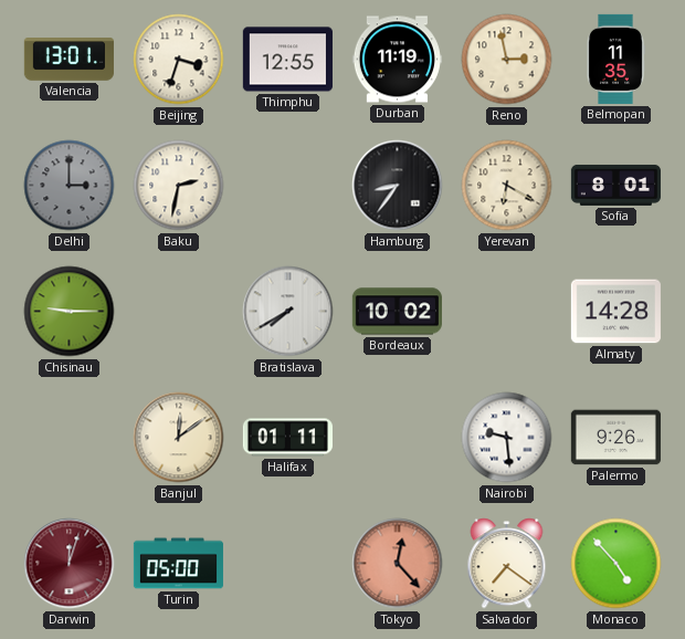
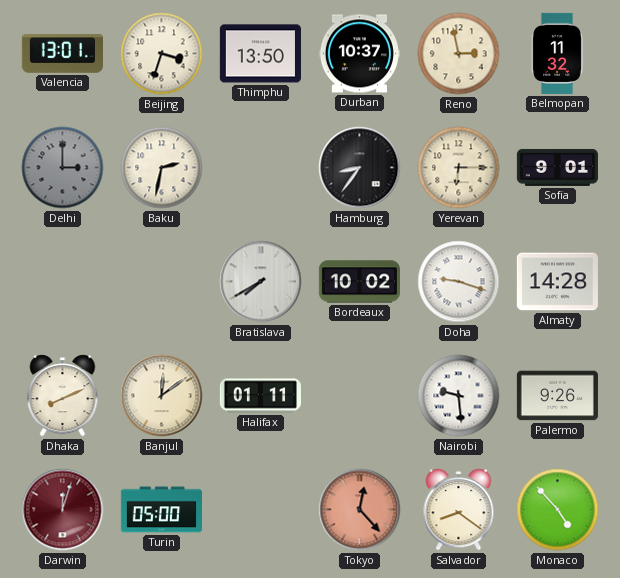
Thimphu: 12:55 -> 13:50
Durban: 11:19 -> 10:37
Belmopan: 11:35 -> 11:32
Yerevan: 6:20 -> 6:15
Sofia: 8:01 -> 9:01
Chisinau: 9:15 -> none
Doha: none -> 9:18
Dhaka: none -> 8:11
Salvador: 7:21 -> 8:21
